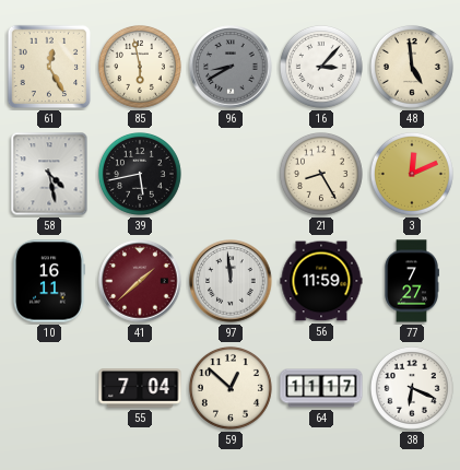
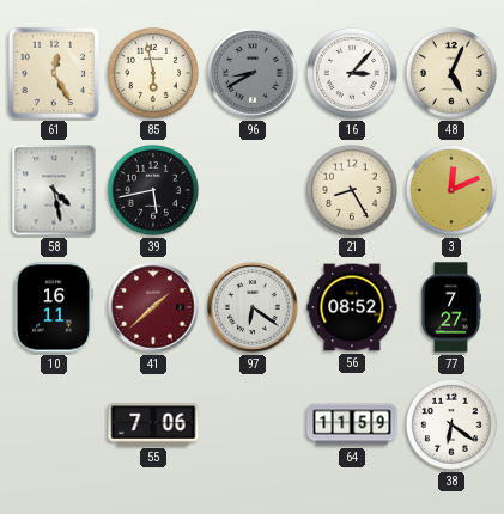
48: 4:59 -> 5:04
97: 11:59 -> 6:21
56: 11:59 -> 08:52
55: 7:04 -> 7:06
59: 12:52 -> none
64: 11:17 -> 11:59
38: 6:19 -> 6:21
